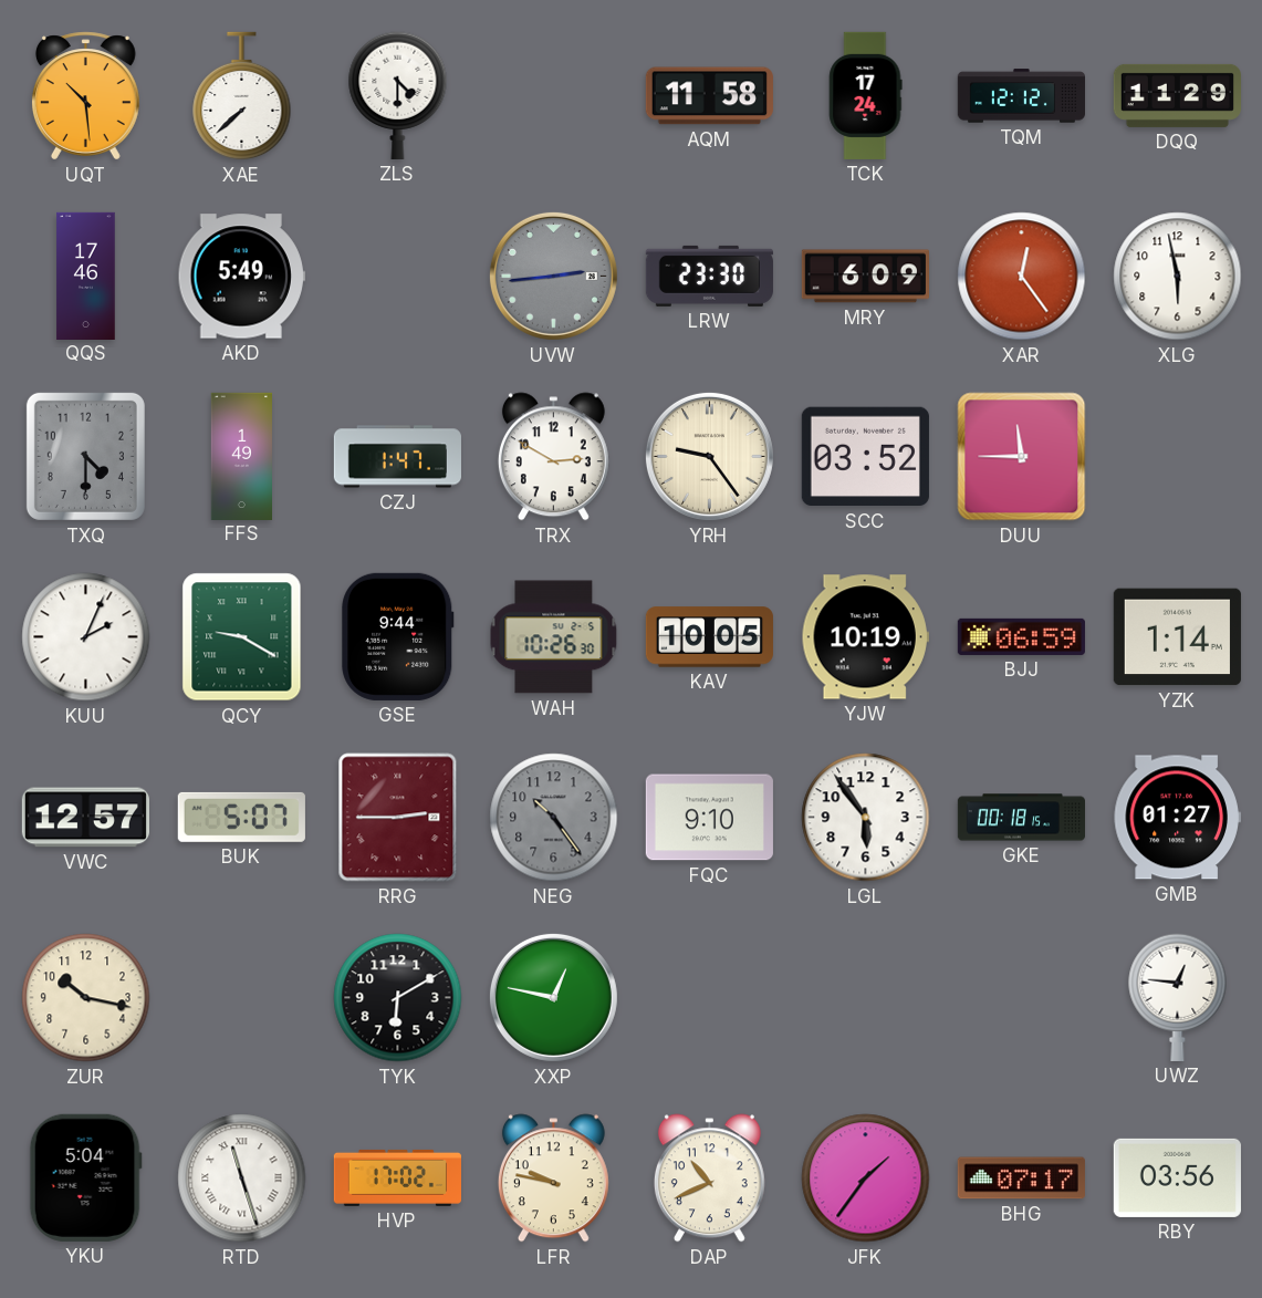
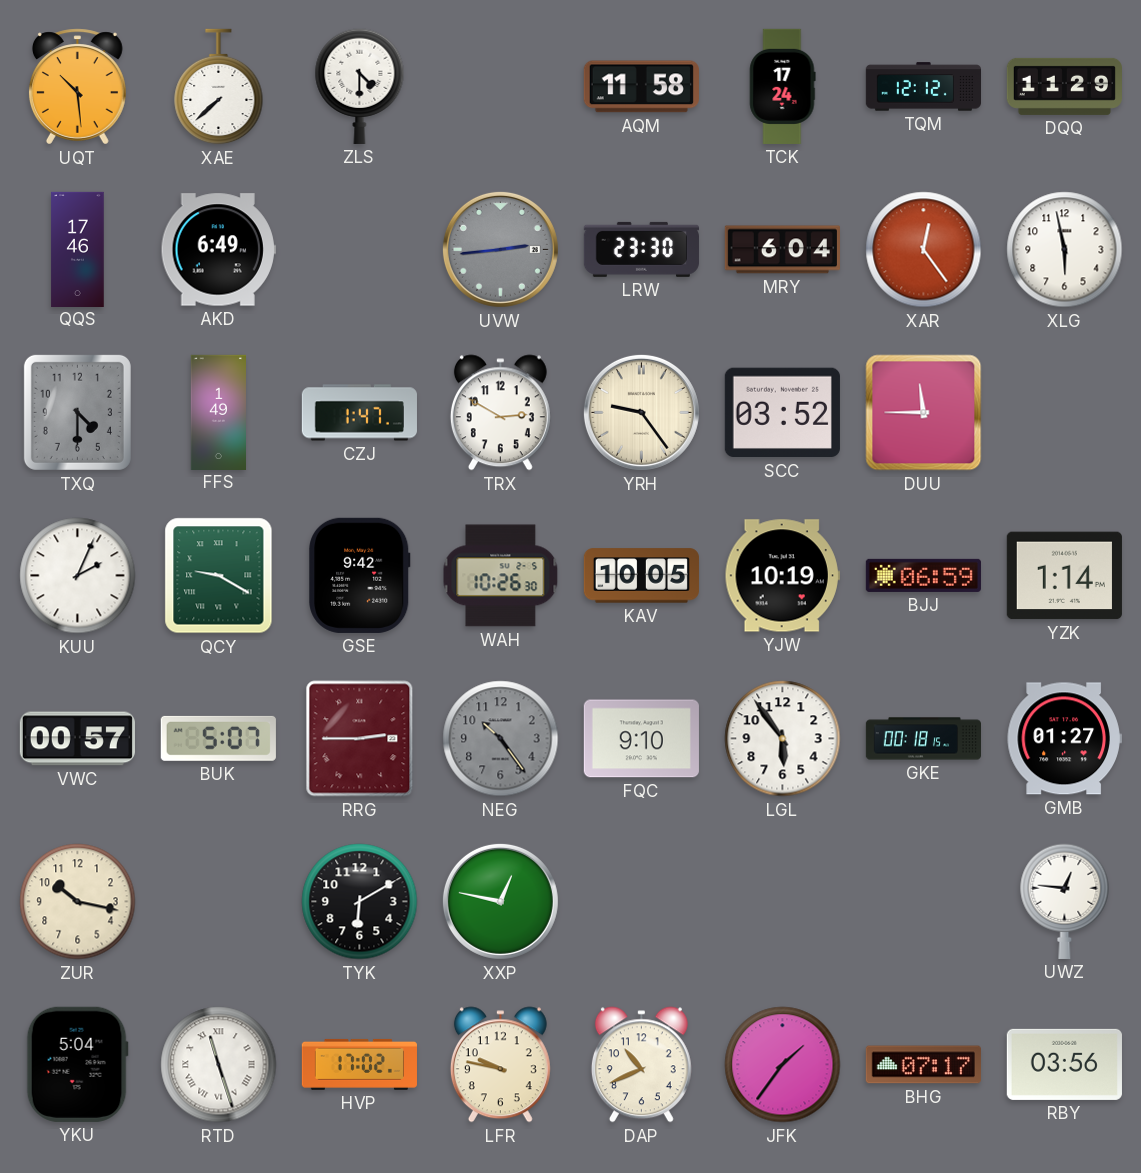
AKD: 5:49 -> 6:49
MRY: 6:09 -> 6:04
GSE: 9:44 -> 9:42
VWC: 12:57 -> 00:57
